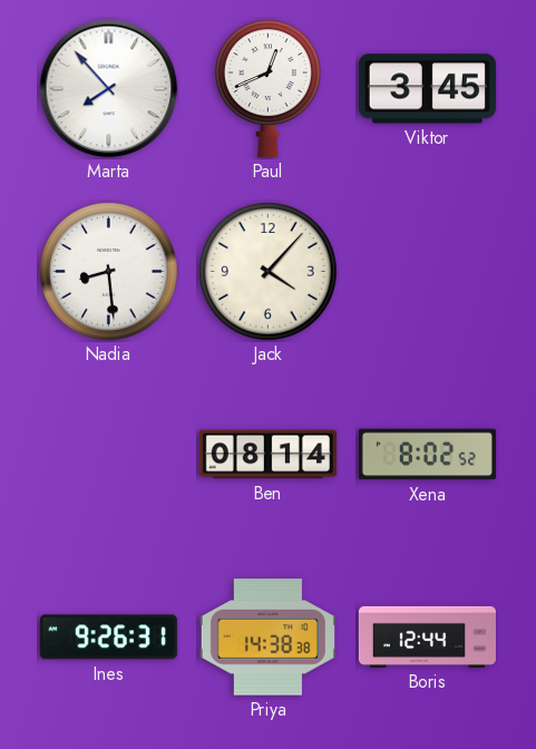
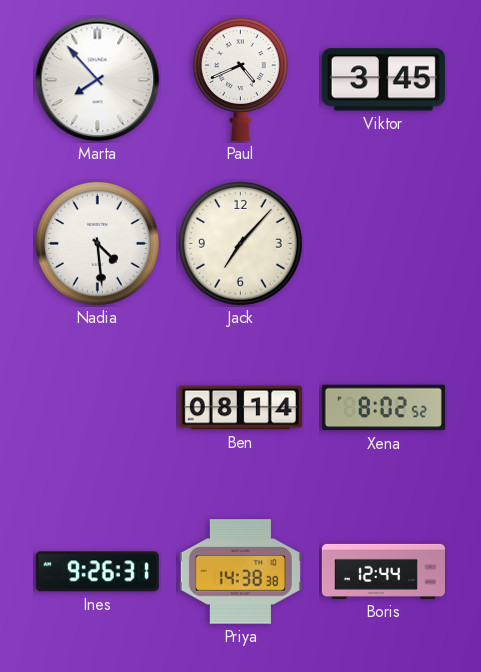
Paul: 12:41 -> 4:41
Nadia: 8:29 -> 4:29
Jack: 4:07 -> 7:07
